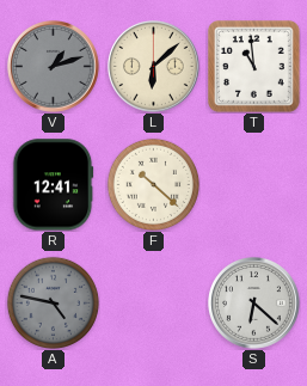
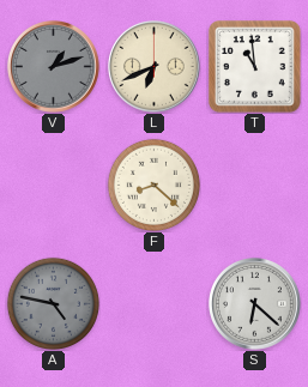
L: 6:08 -> 6:41
R: 12:41 -> none
F: 10:22 -> 8:22
